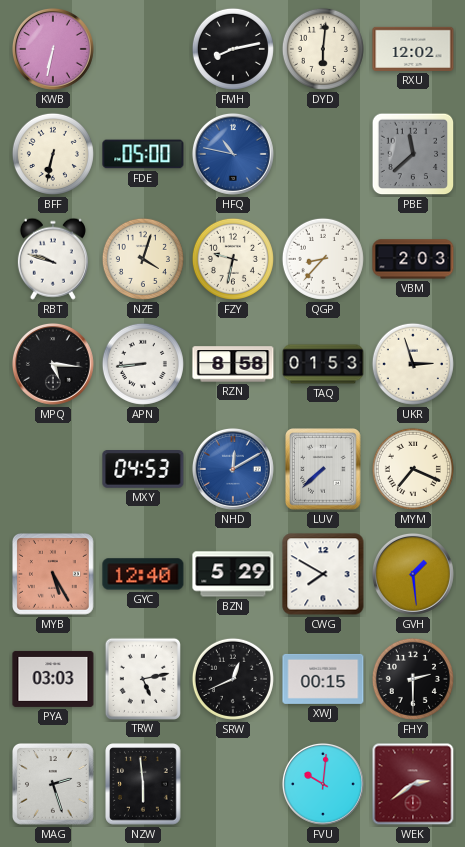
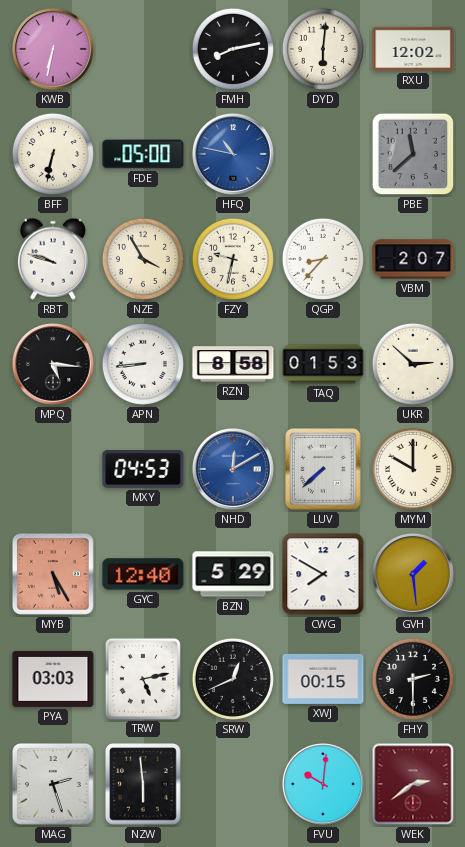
NZE: 4:03 -> 3:55
VBM: 2:03 -> 2:07
UKR: 2:57 -> 2:52
MYM: 7:19 -> 10:00
